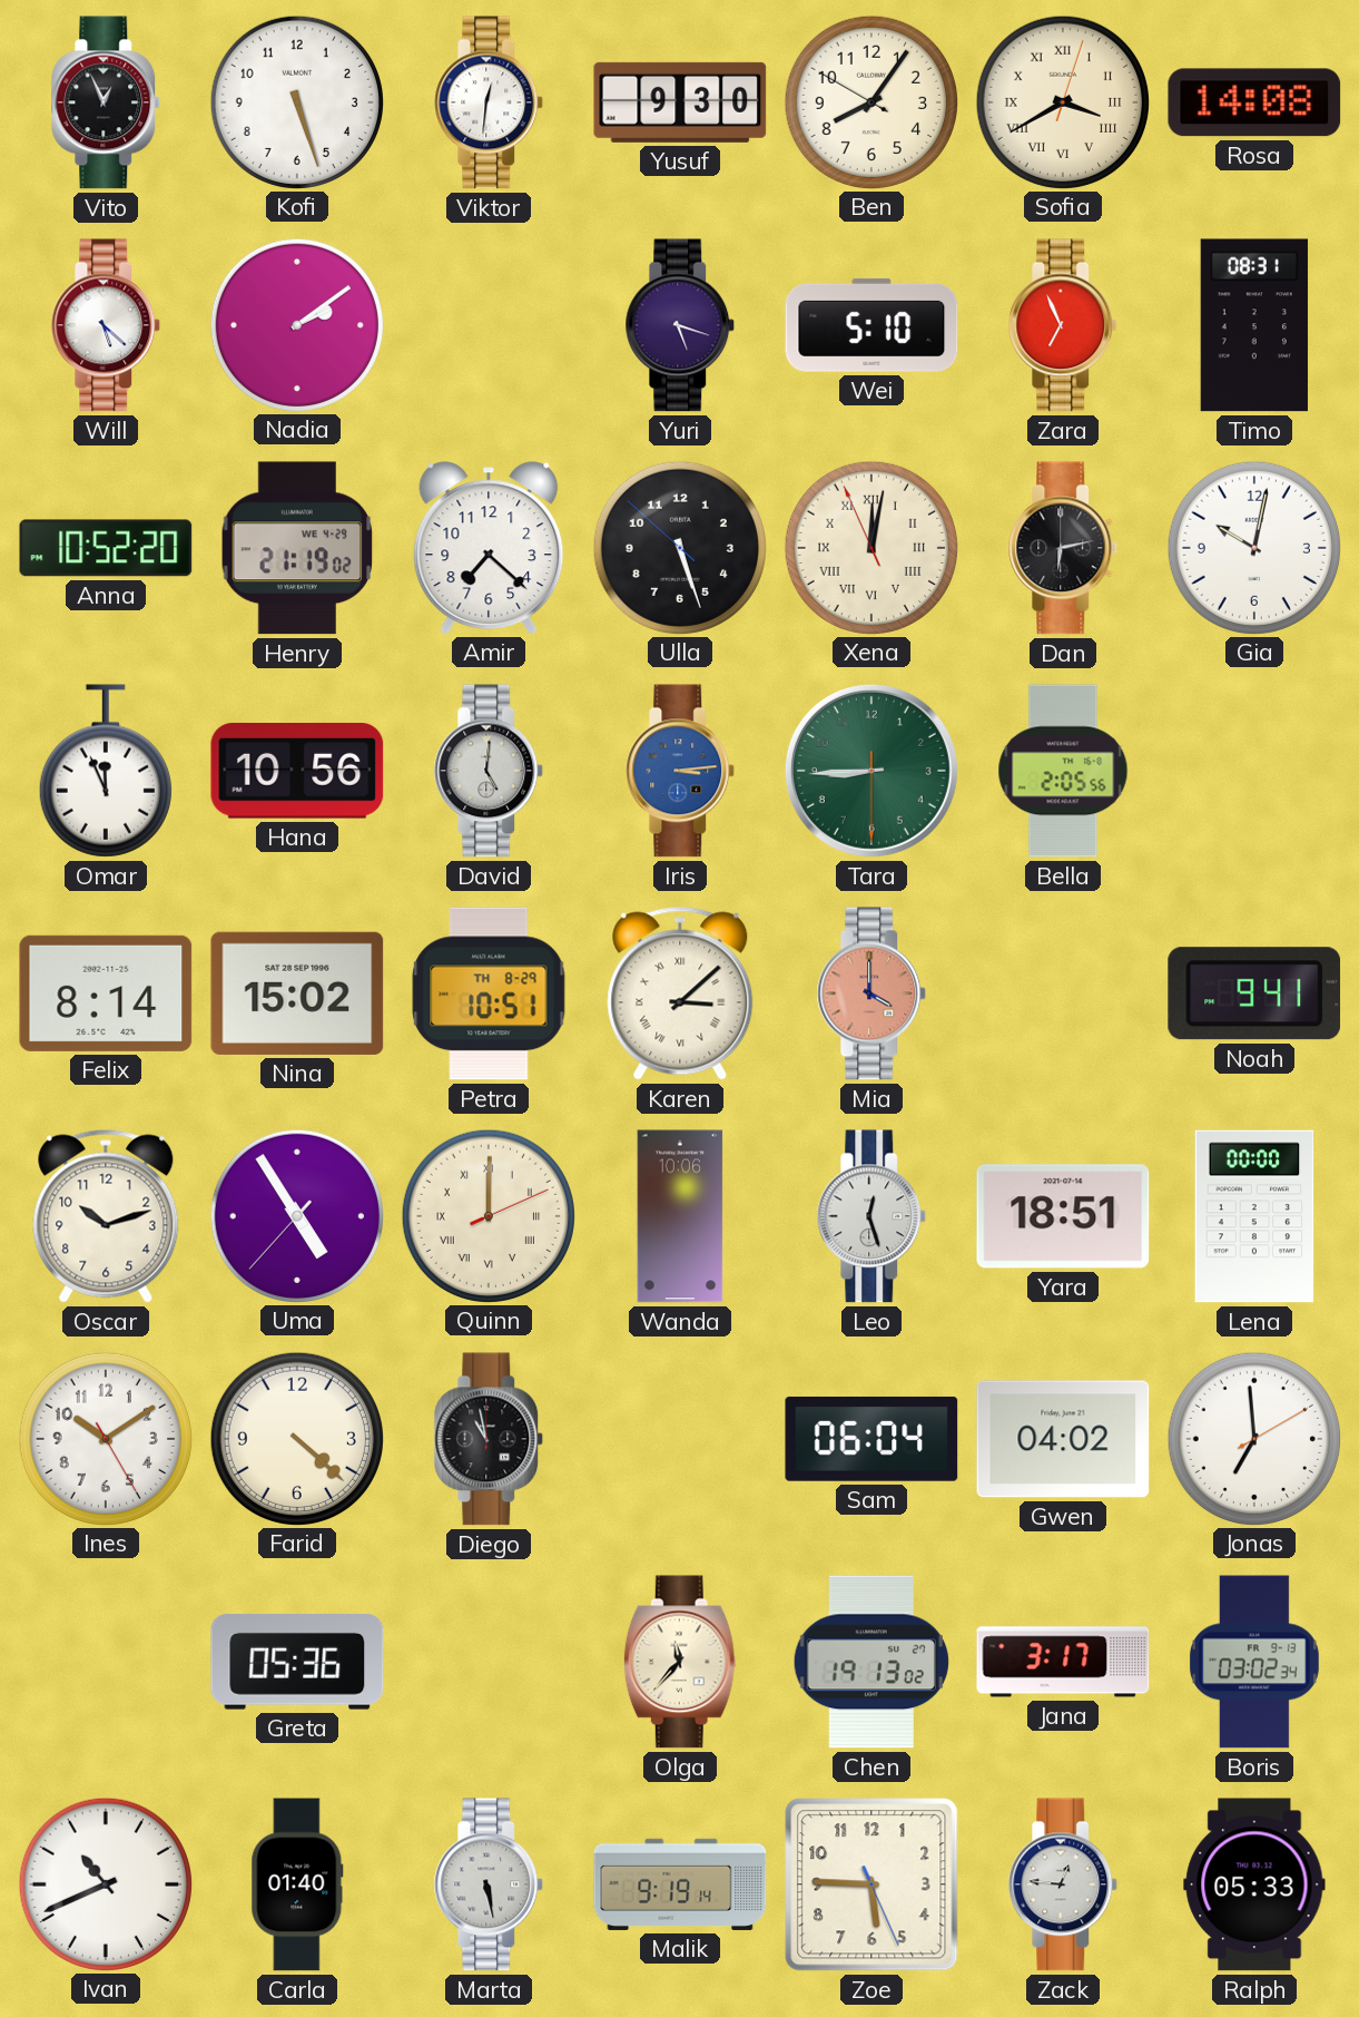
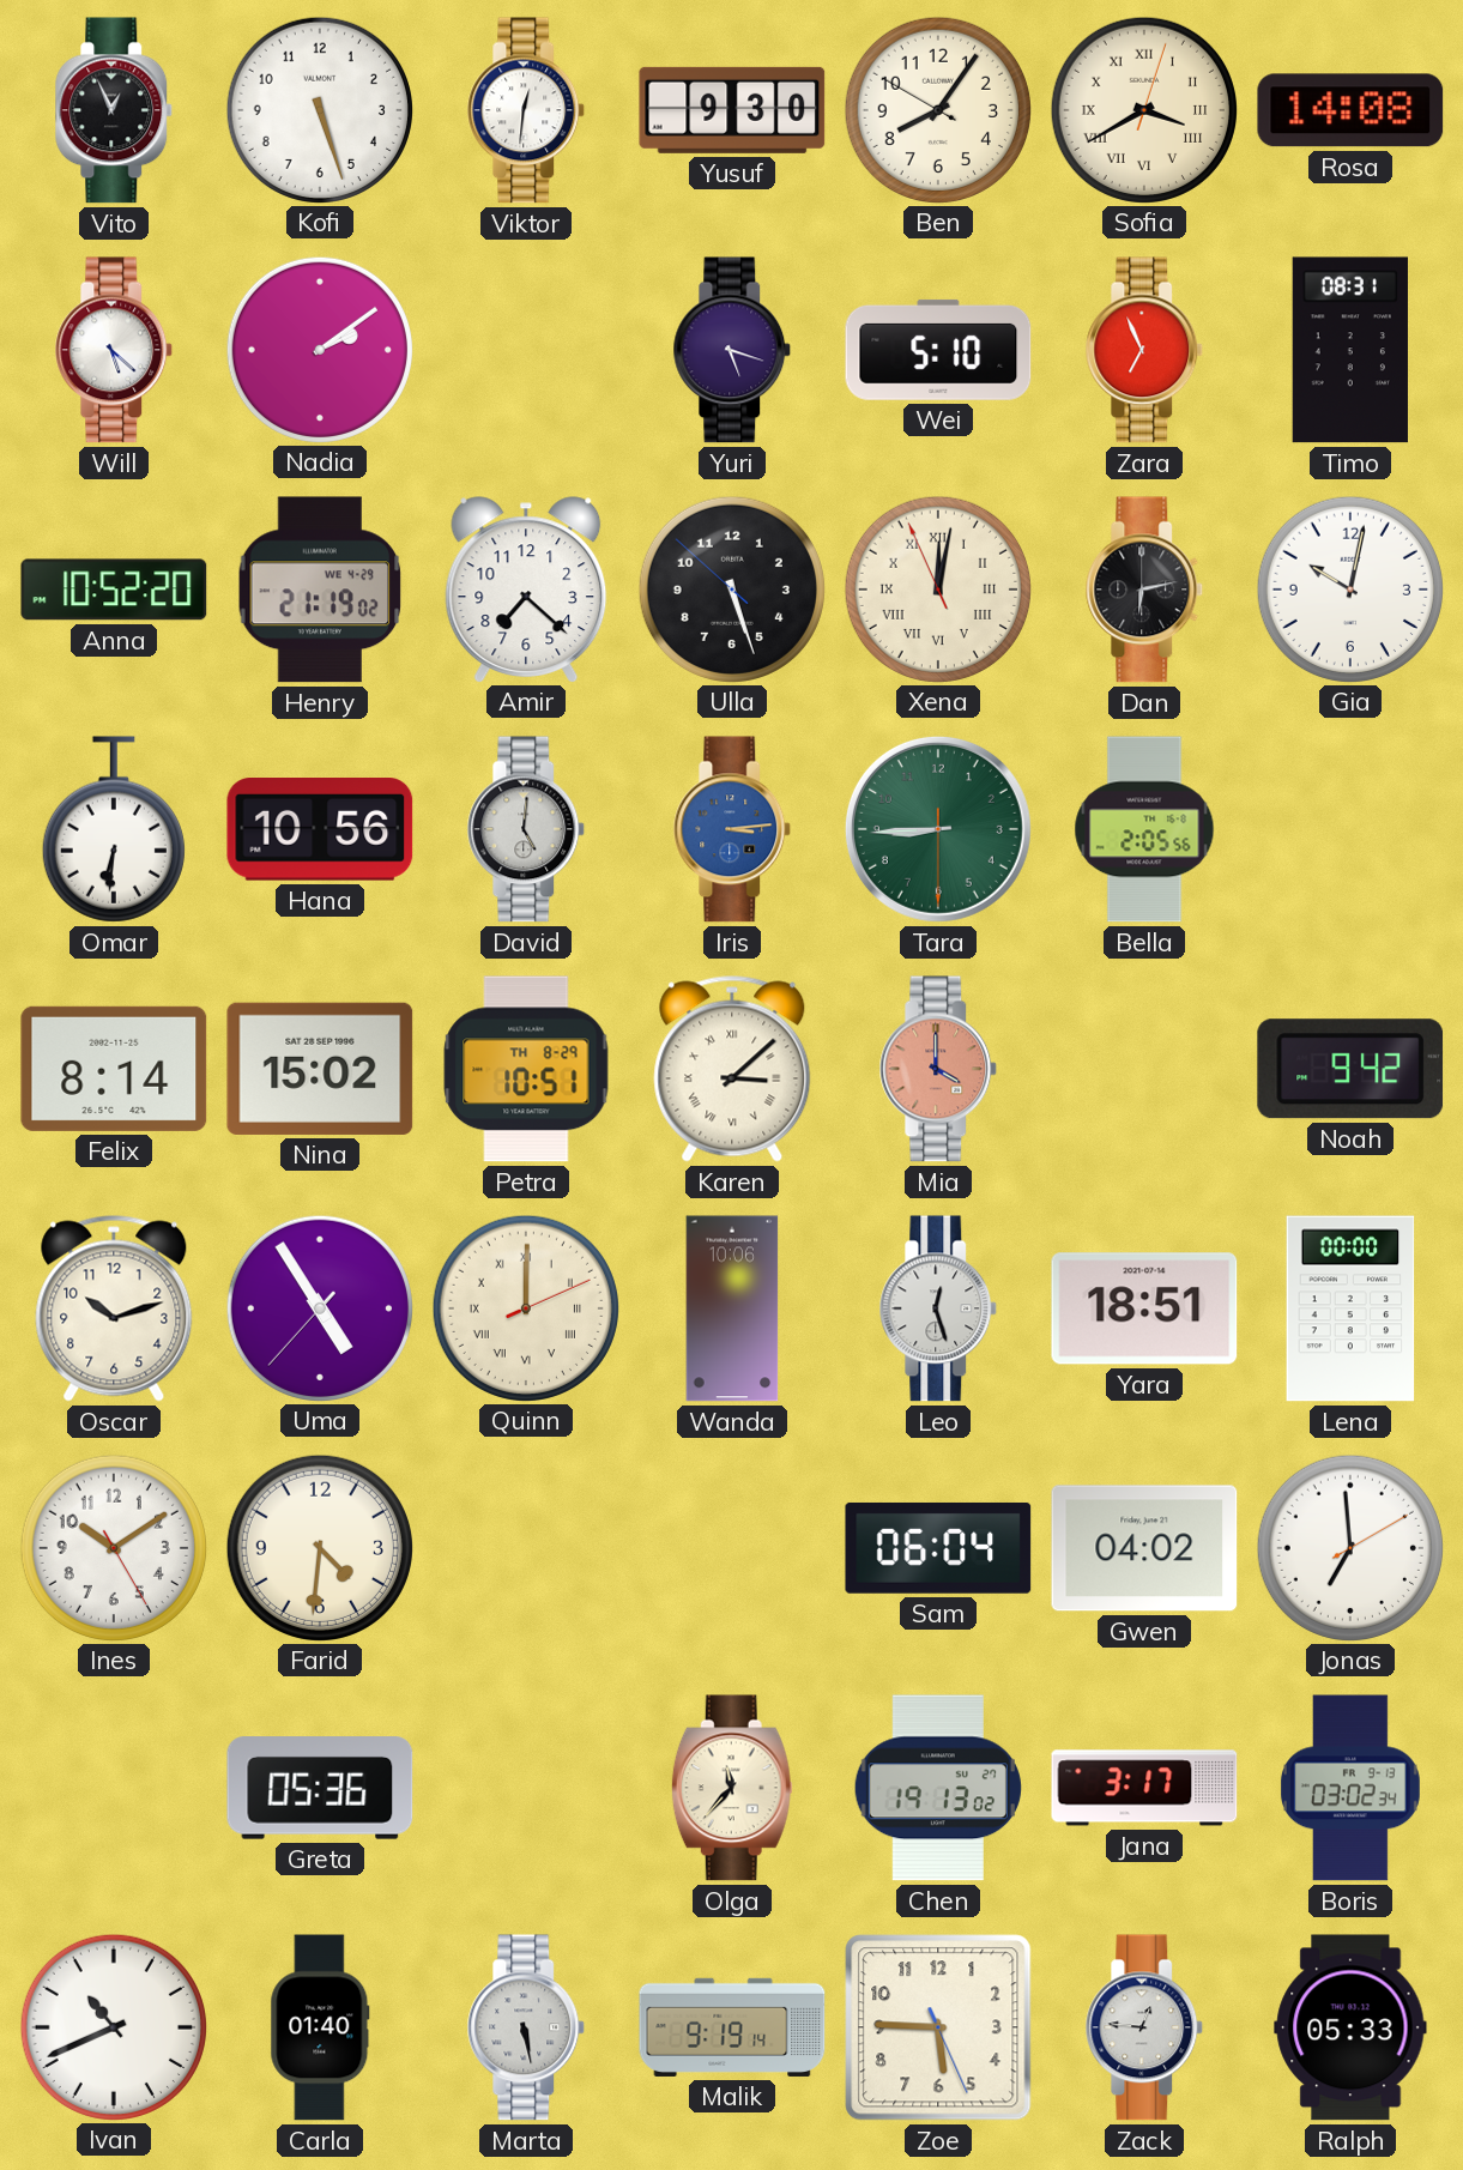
Omar: 11:56 -> 6:31
Noah: 9:41 -> 9:42
Farid: 4:22 -> 4:31
Diego: 10:58 -> none
